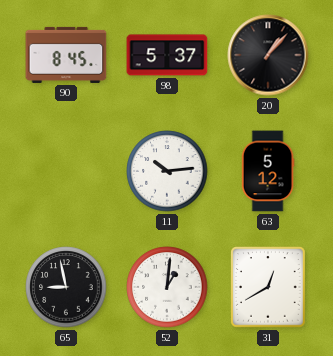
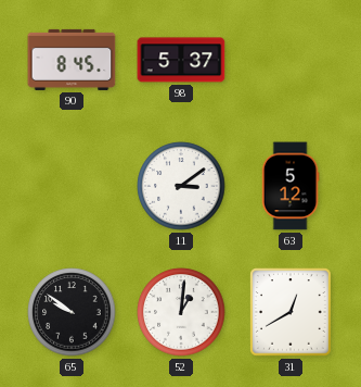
20: 1:07 -> none
11: 10:14 -> 3:09
65: 8:58 -> 9:51
